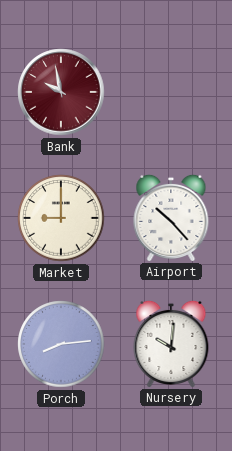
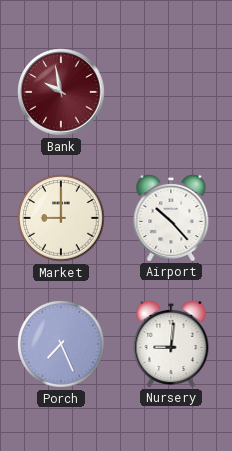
Porch: 8:14 -> 7:26
Nursery: 10:01 -> 9:01
